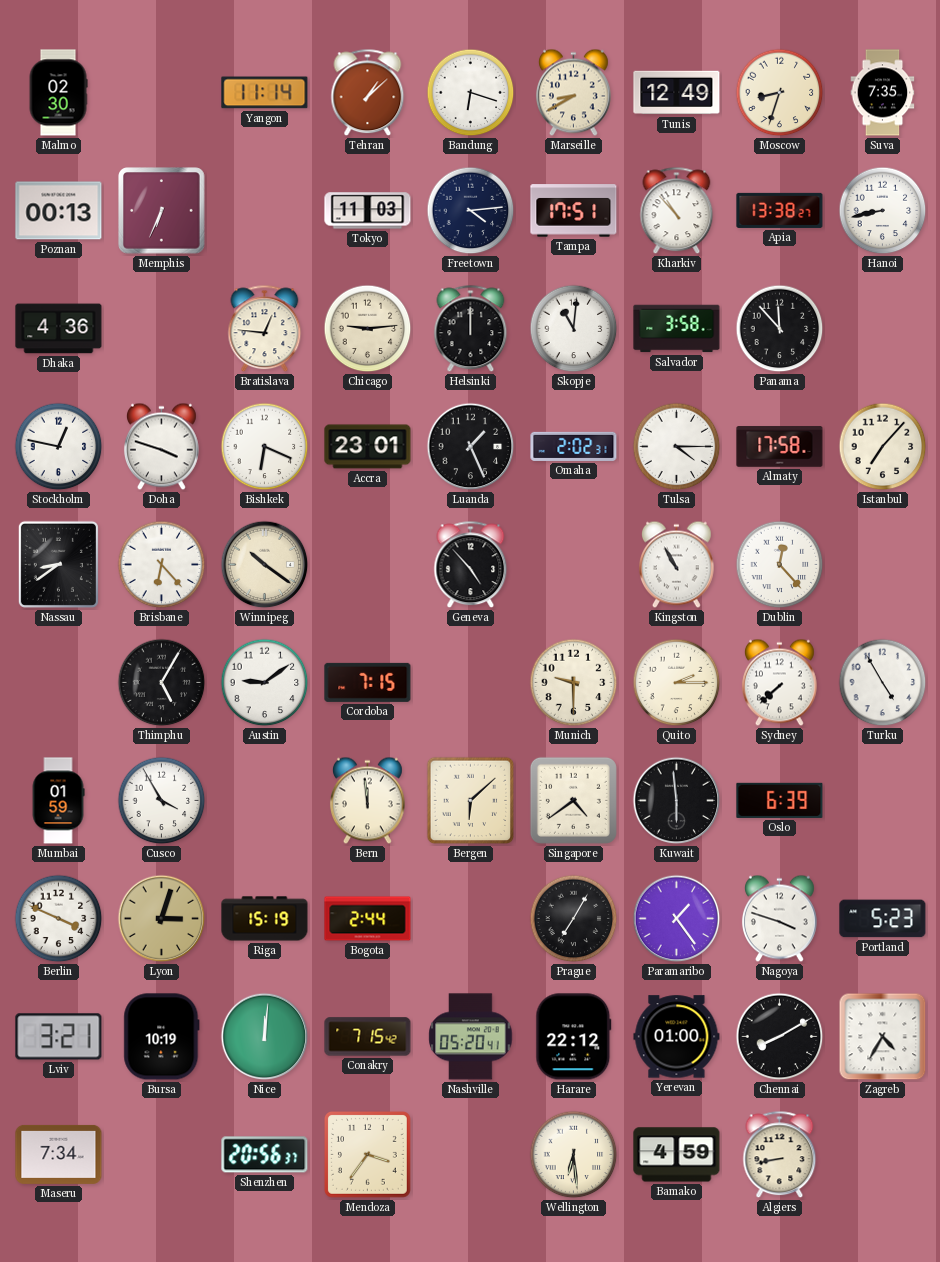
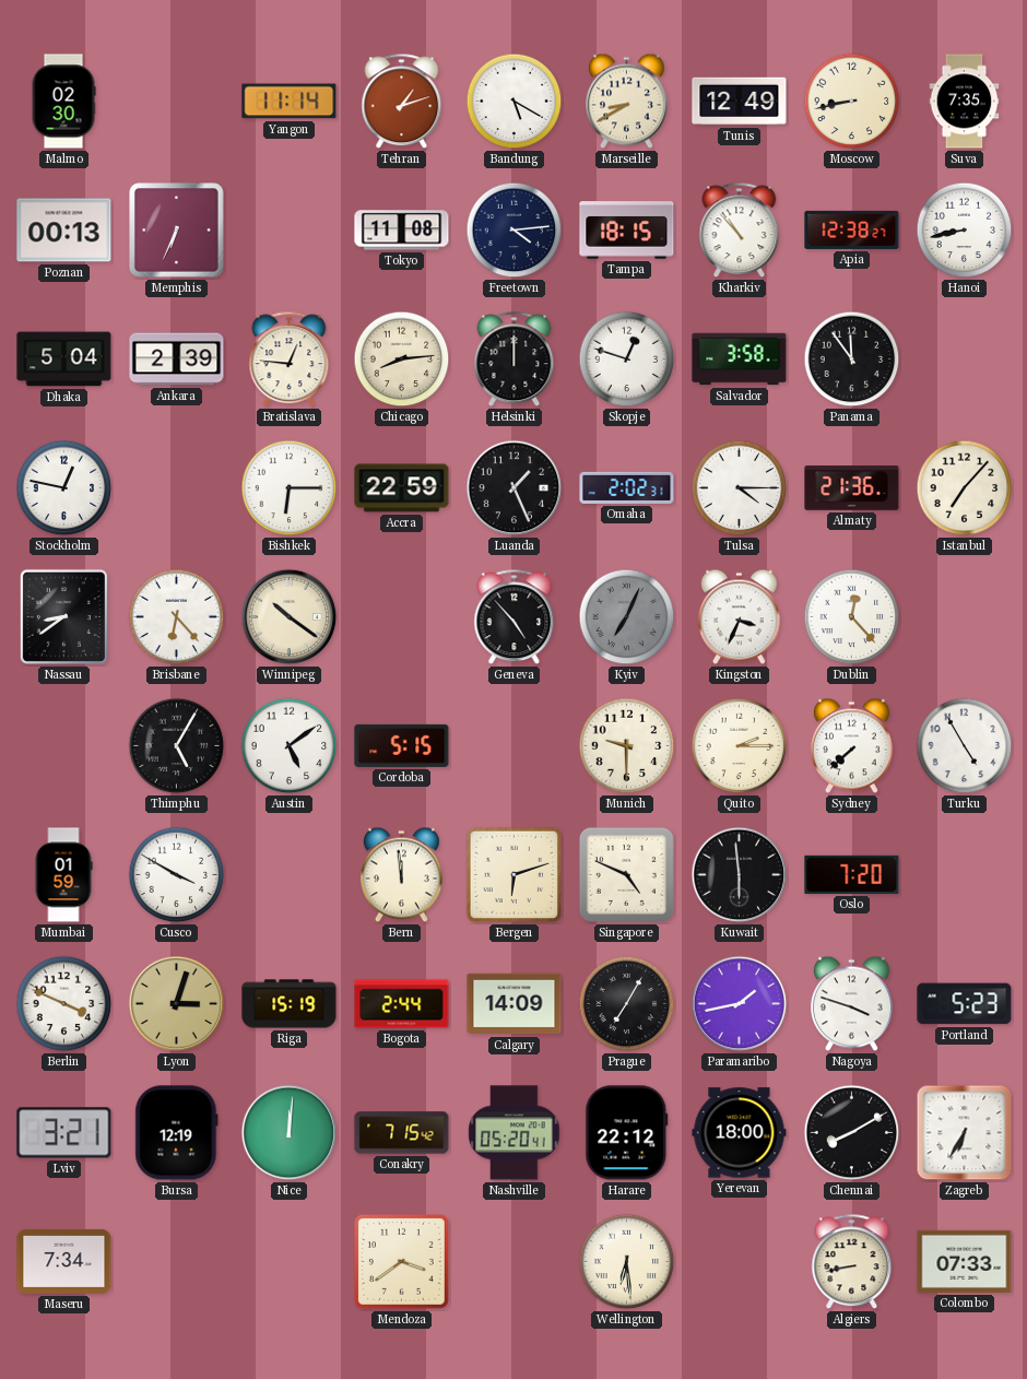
Tehran: 1:08 -> 1:12
Bandung: 6:18 -> 5:20
Moscow: 8:33 -> 8:43
Tokyo: 11:03 -> 11:08
Tampa: 17:51 -> 18:15
Apia: 13:38 -> 12:38
Dhaka: 4:36 -> 5:04
Ankara: none -> 2:39
Chicago: 9:14 -> 8:14
Skopje: 11:01 -> 12:48
Panama: 11:53 -> 11:54
Doha: 3:48 -> none
Bishkek: 6:19 -> 6:15
Accra: 23:01 -> 22:59
Almaty: 17:58 -> 21:36
Kyiv: none -> 7:04
Kingston: 10:55 -> 3:34
Austin: 9:09 -> 5:09
Cordoba: 7:15 -> 5:15
Cusco: 3:55 -> 3:50
Bergen: 6:08 -> 6:12
Singapore: 4:39 -> 4:49
Oslo: 6:39 -> 7:20
Calgary: none -> 14:09
Paramaribo: 1:24 -> 1:43
Bursa: 10:19 -> 12:19
Yerevan: 01:00 -> 18:00
Zagreb: 4:35 -> 6:35
Shenzhen: 20:56 -> none
Mendoza: 3:36 -> 3:39
Bamako: 4:59 -> none
Colombo: none -> 07:33
